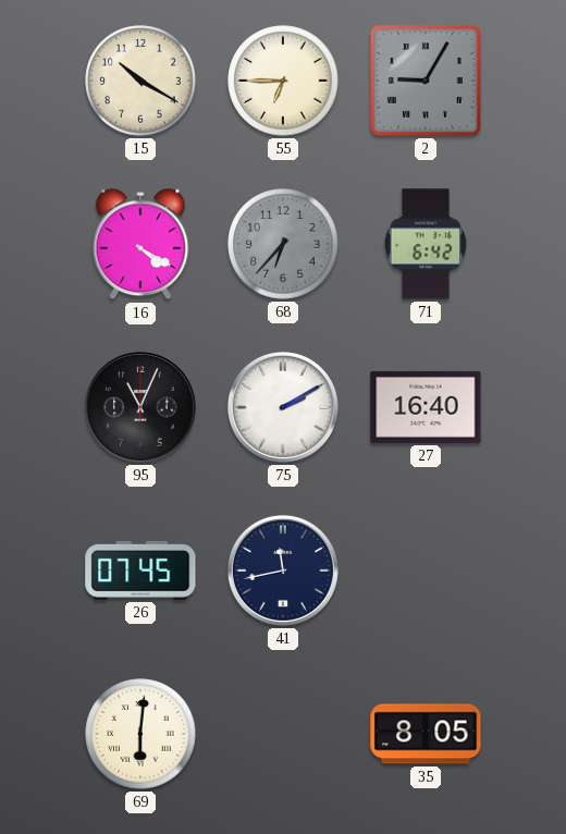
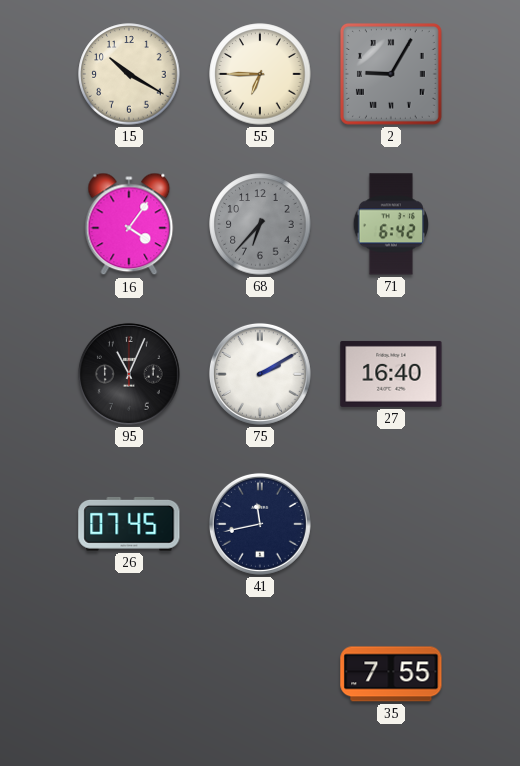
16: 4:20 -> 4:06
69: 6:01 -> none
35: 8:05 -> 7:55
